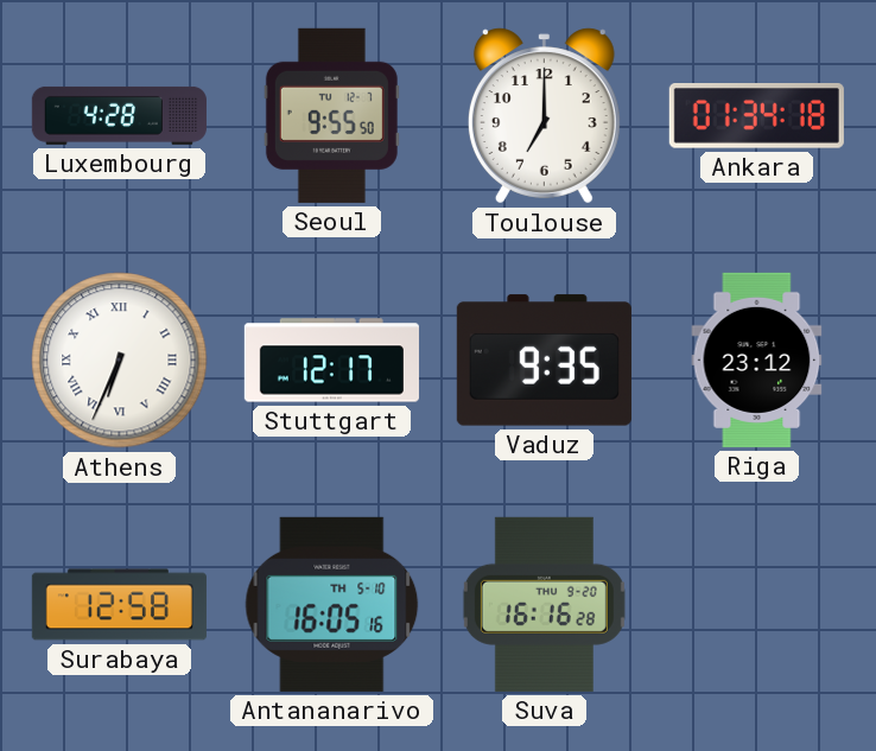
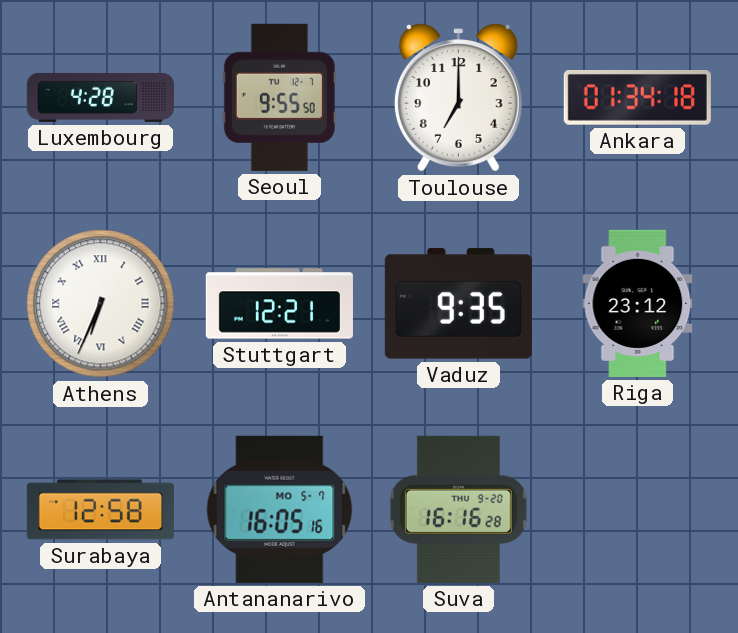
Stuttgart: 12:17 -> 12:21
Antananarivo date: TH 5-10 -> MO 5-7
